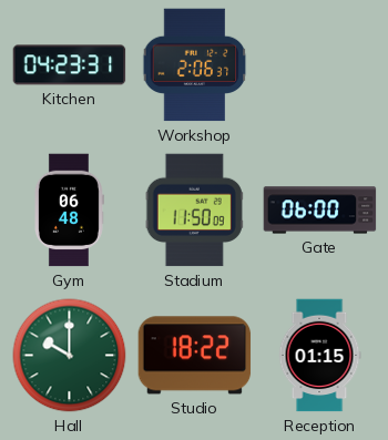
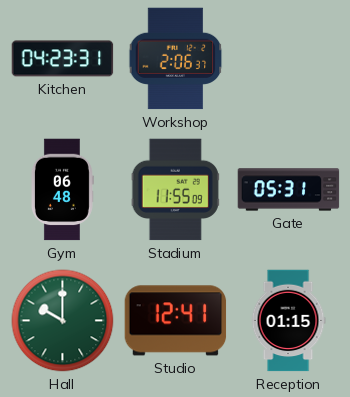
Stadium: 11:50 -> 11:55
Gate: 06:00 -> 05:31
Studio: 18:22 -> 12:41
